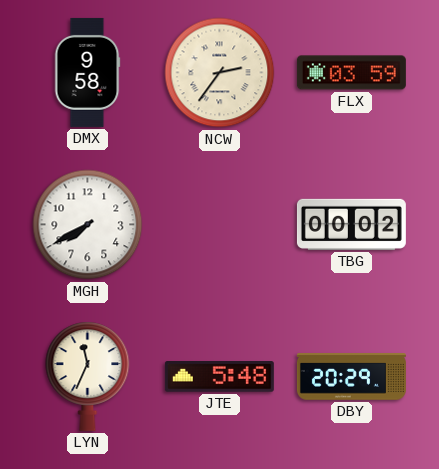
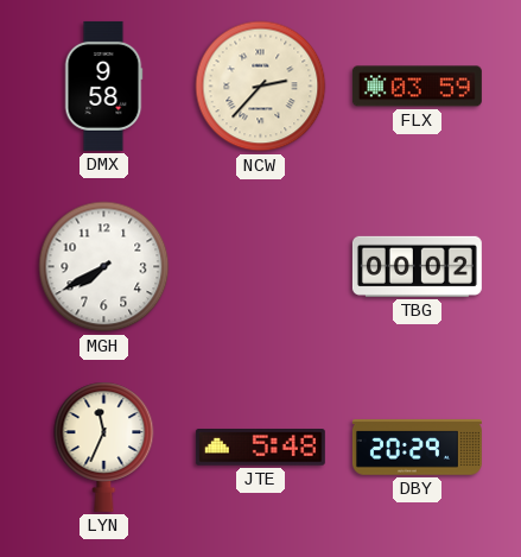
NCW: 2:36 -> 2:37
